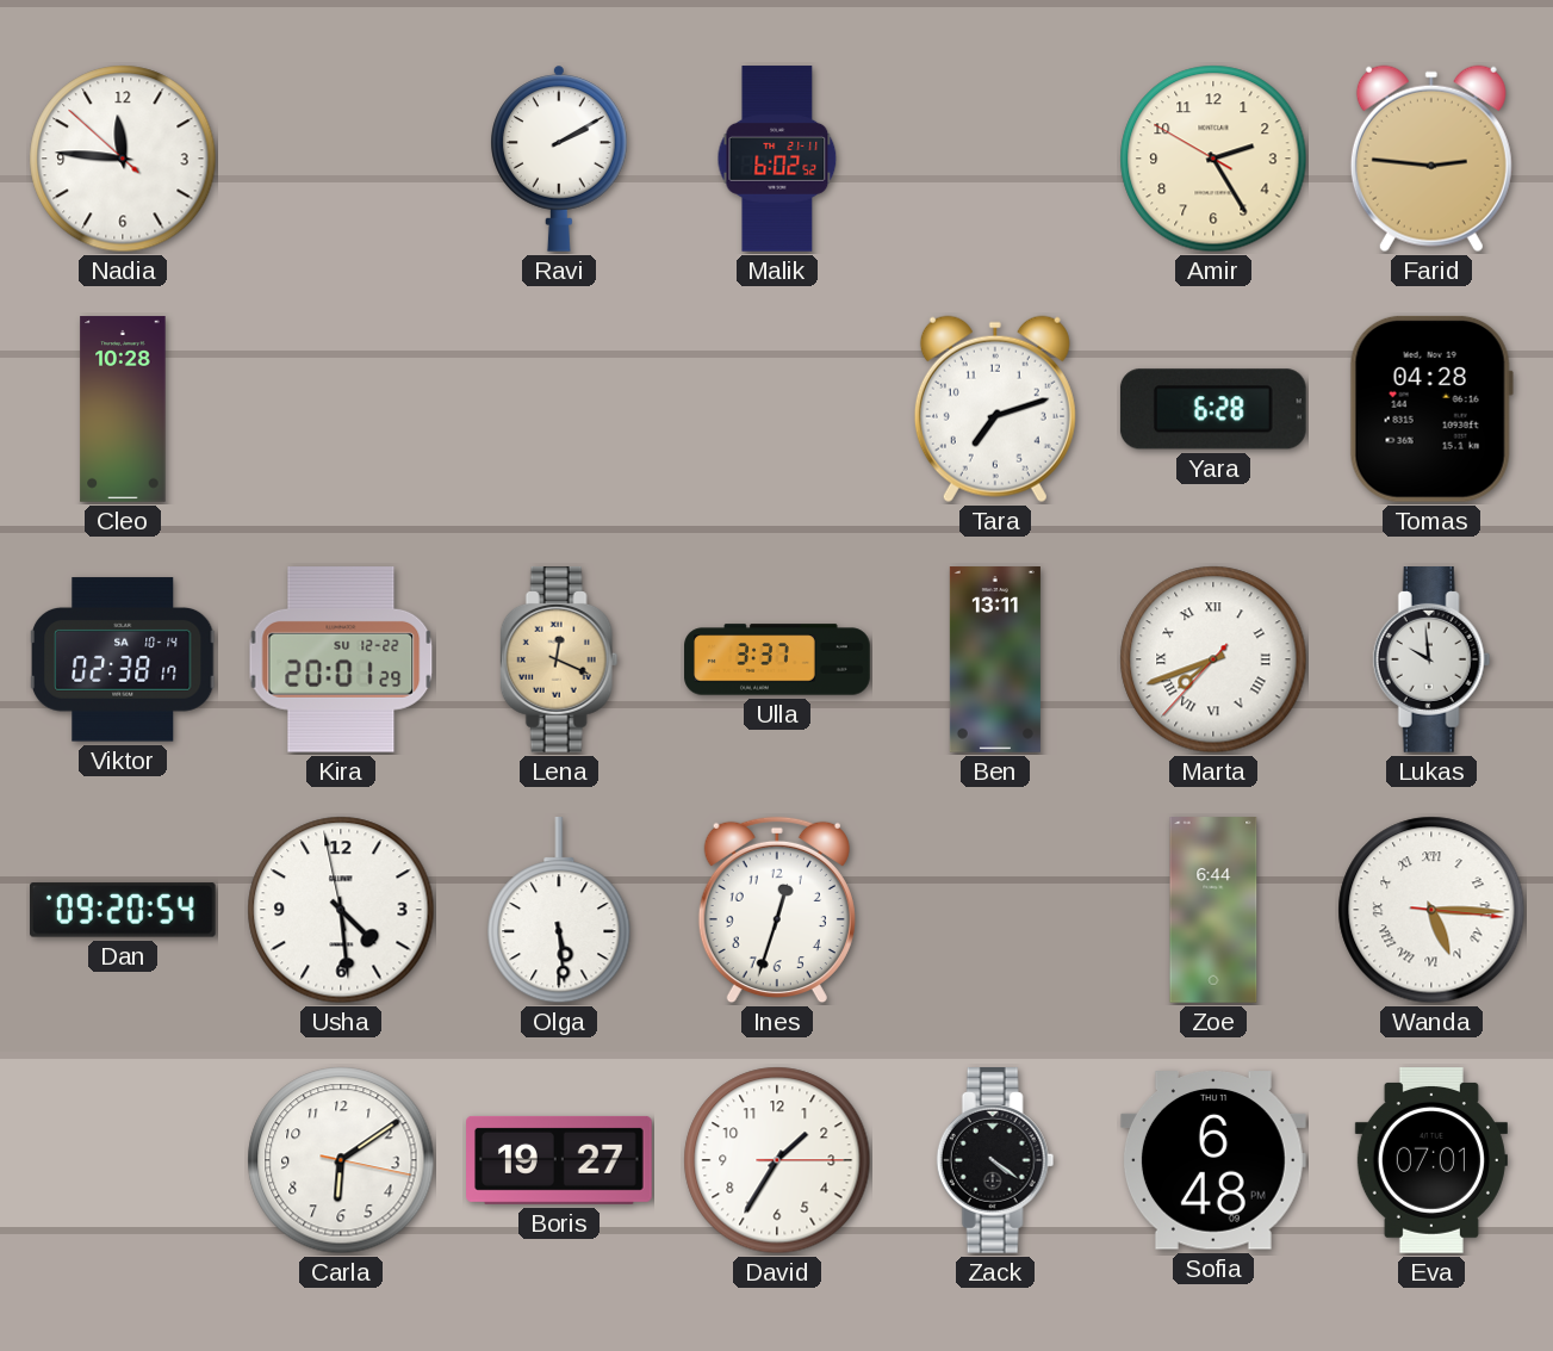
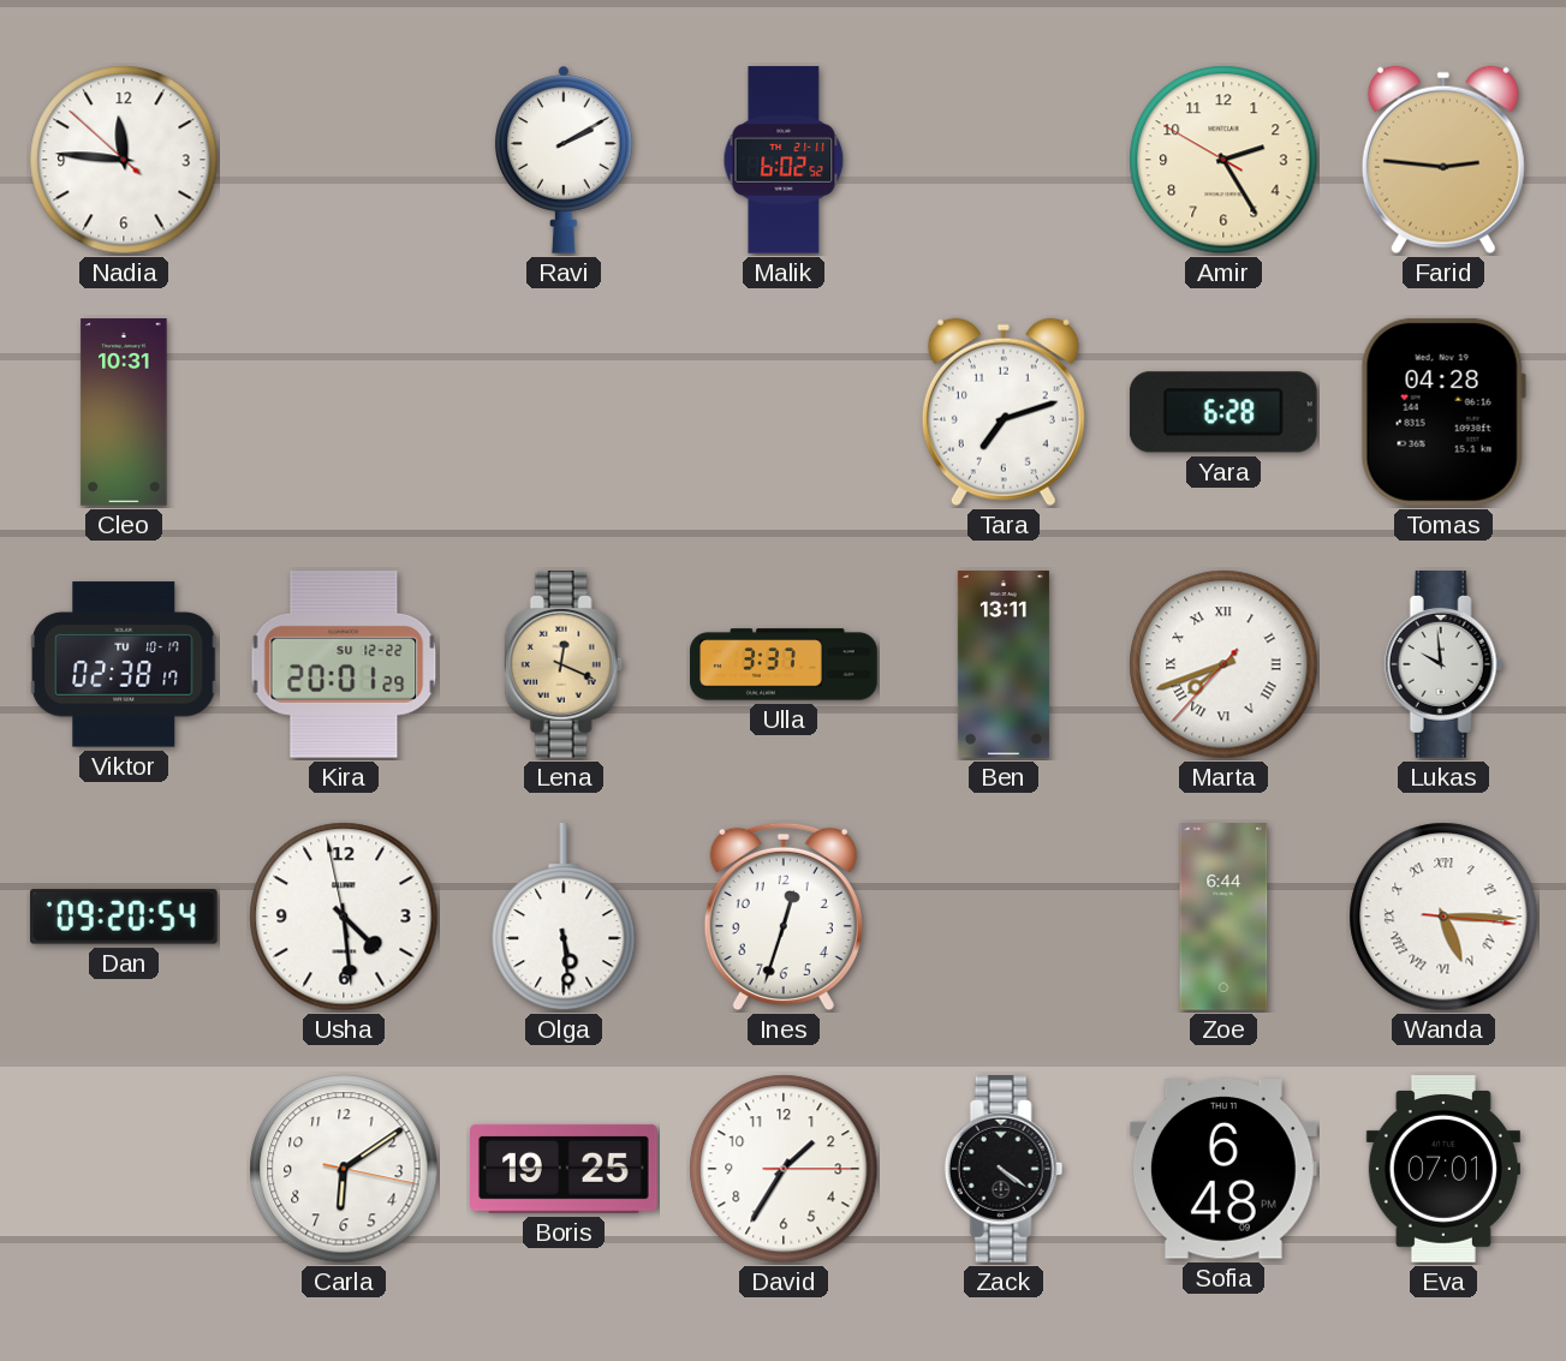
Cleo: 10:28 -> 10:31
Viktor date: SA 10-14 -> TU 10-17
Boris: 19:27 -> 19:25
